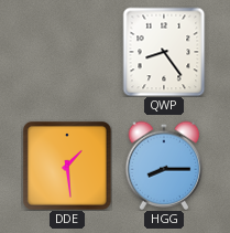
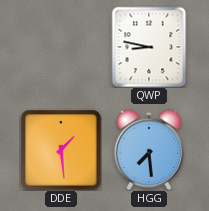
QWP: 8:24 -> 8:47
HGG: 8:15 -> 7:29
